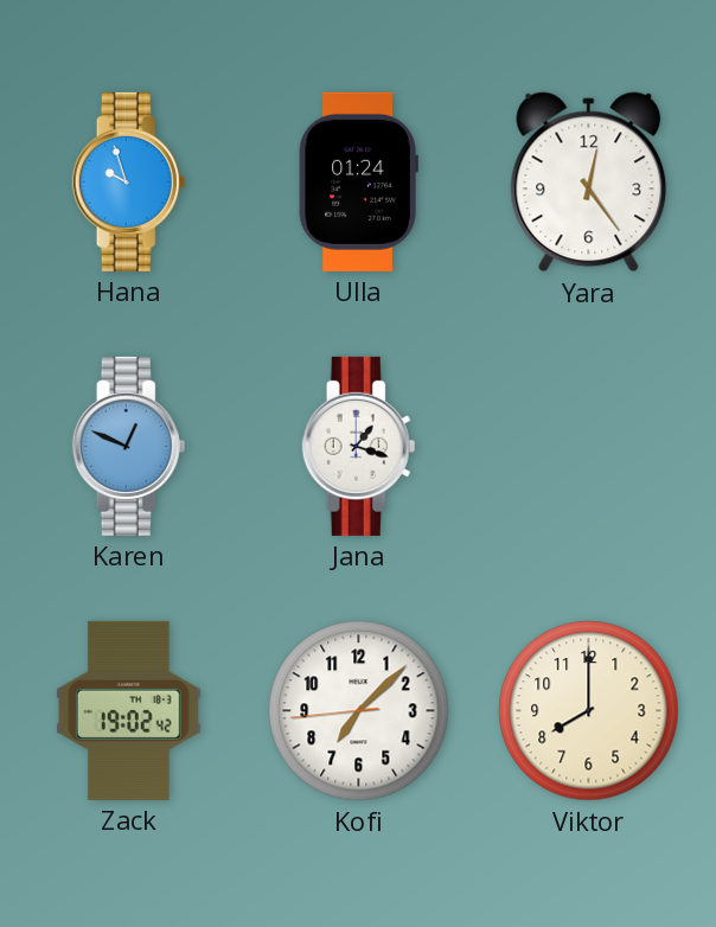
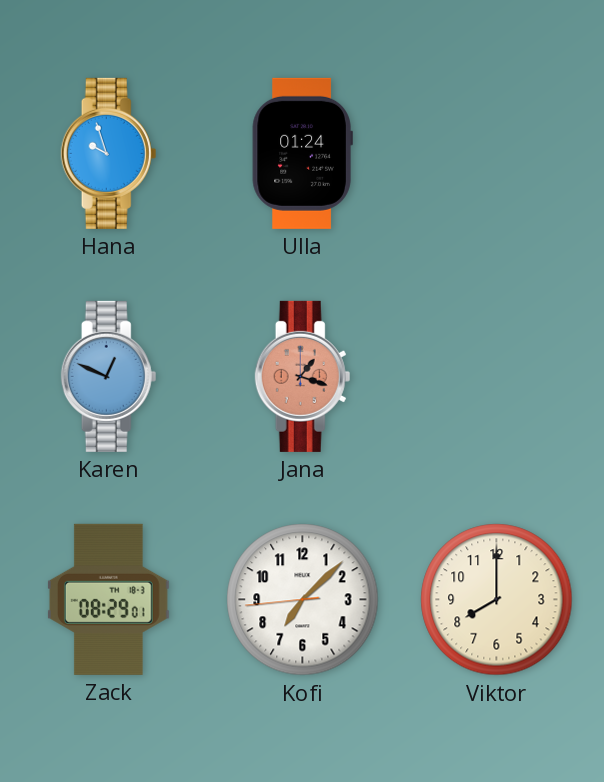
Yara: 12:24 -> none
Jana dial: white -> salmon
Zack: 19:02 -> 08:29
